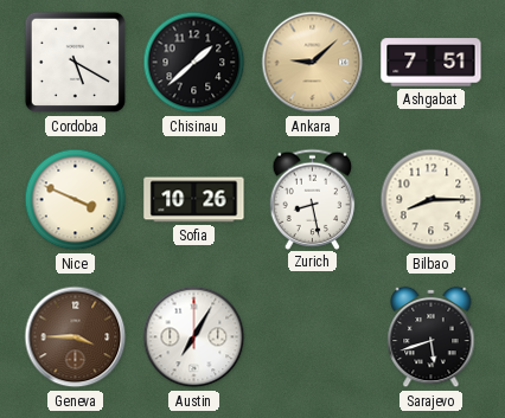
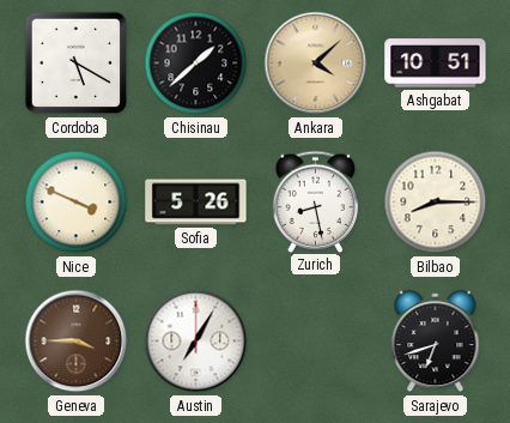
Ankara: 9:08 -> 4:08
Ashgabat: 7:51 -> 10:51
Sofia: 10:26 -> 5:26
Sarajevo: 5:42 -> 6:42
